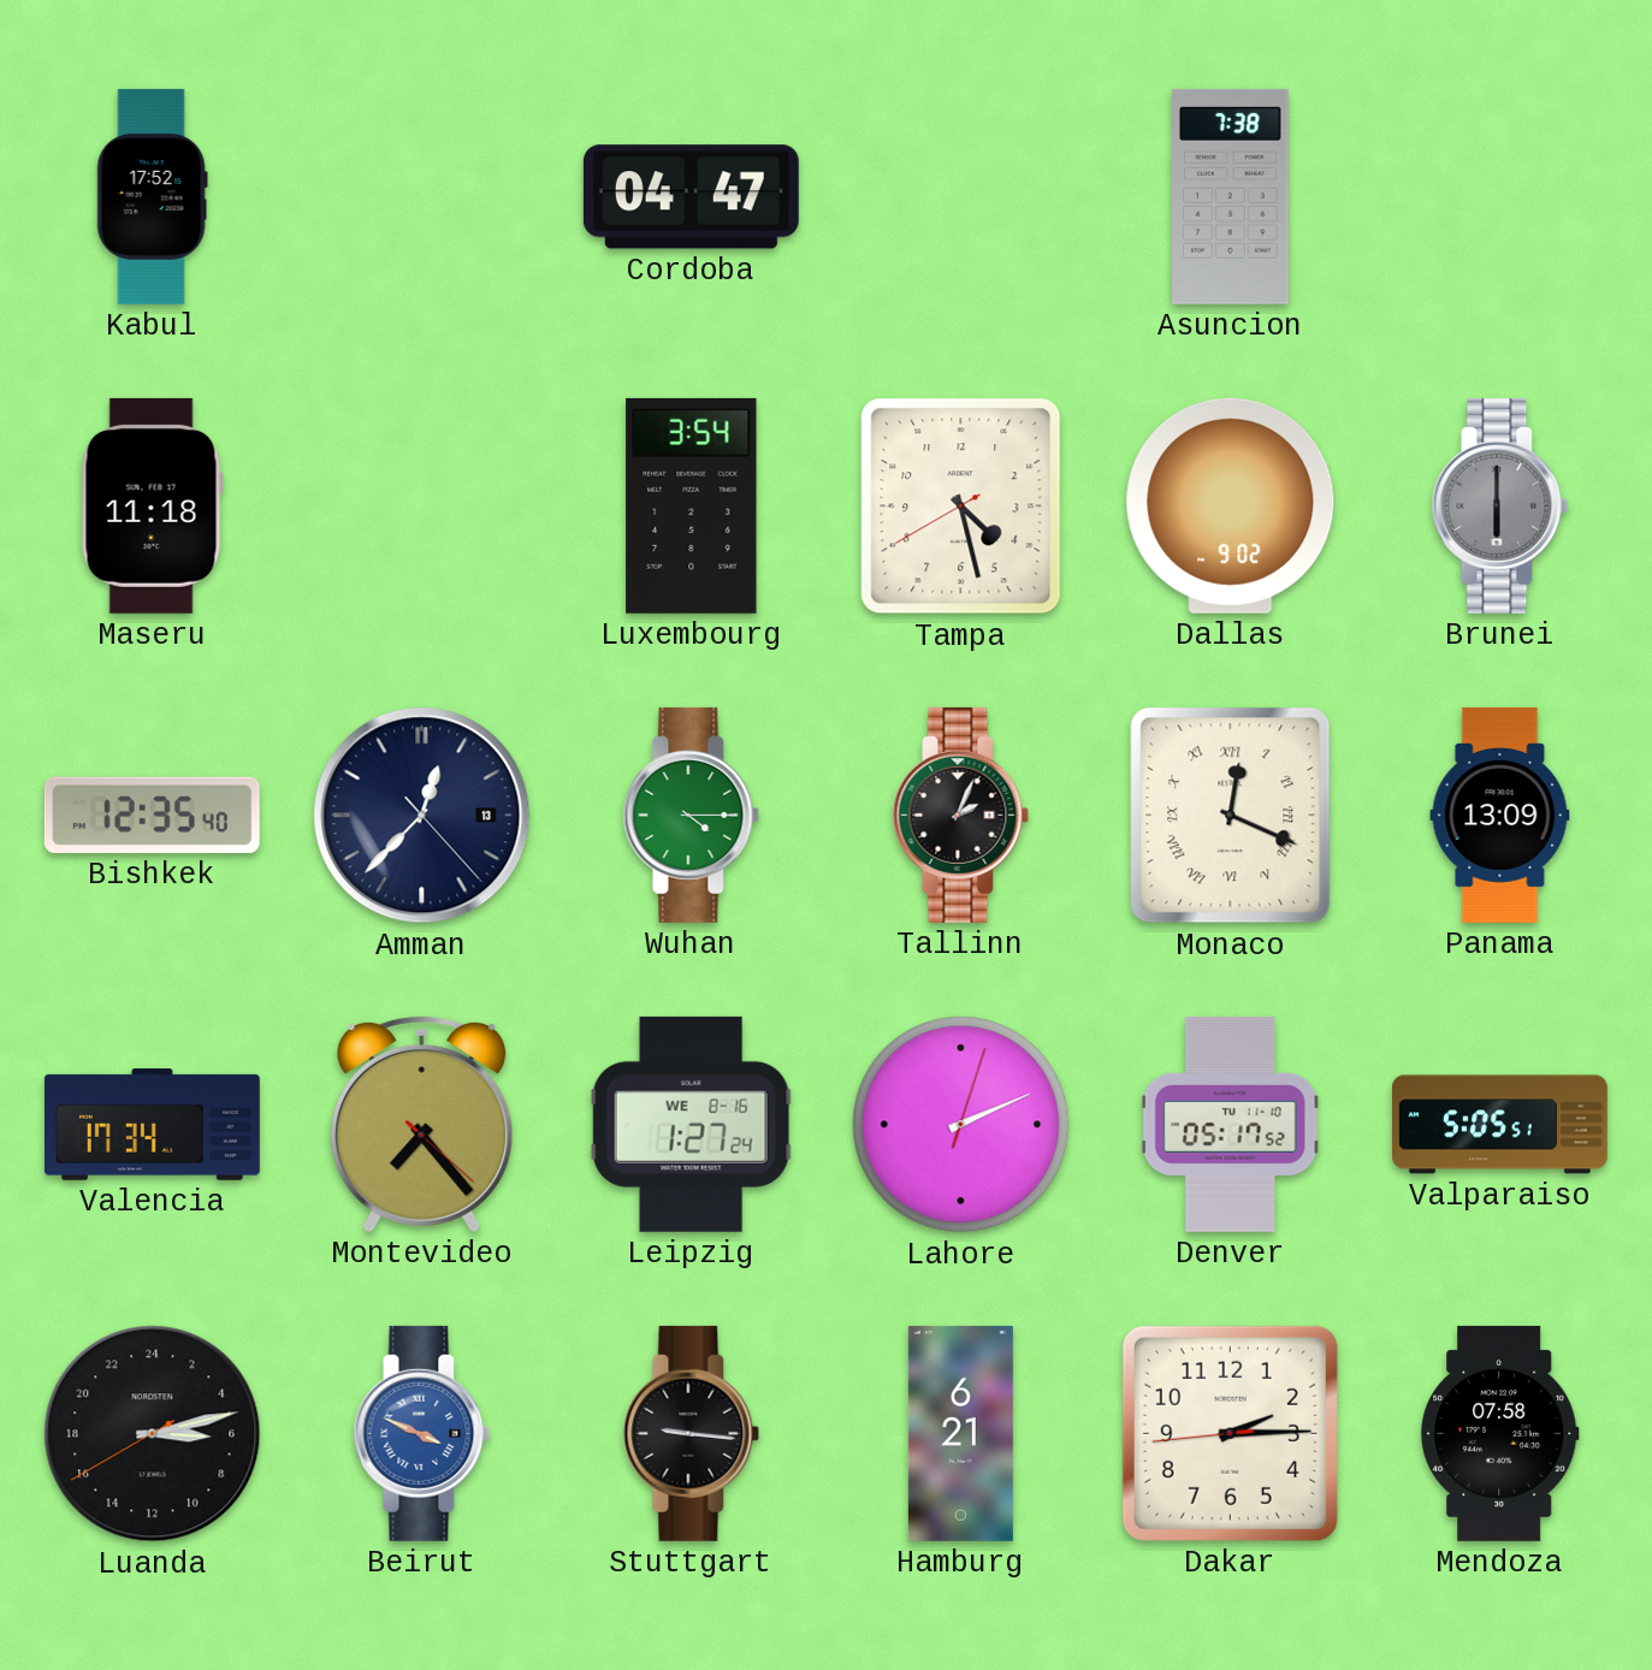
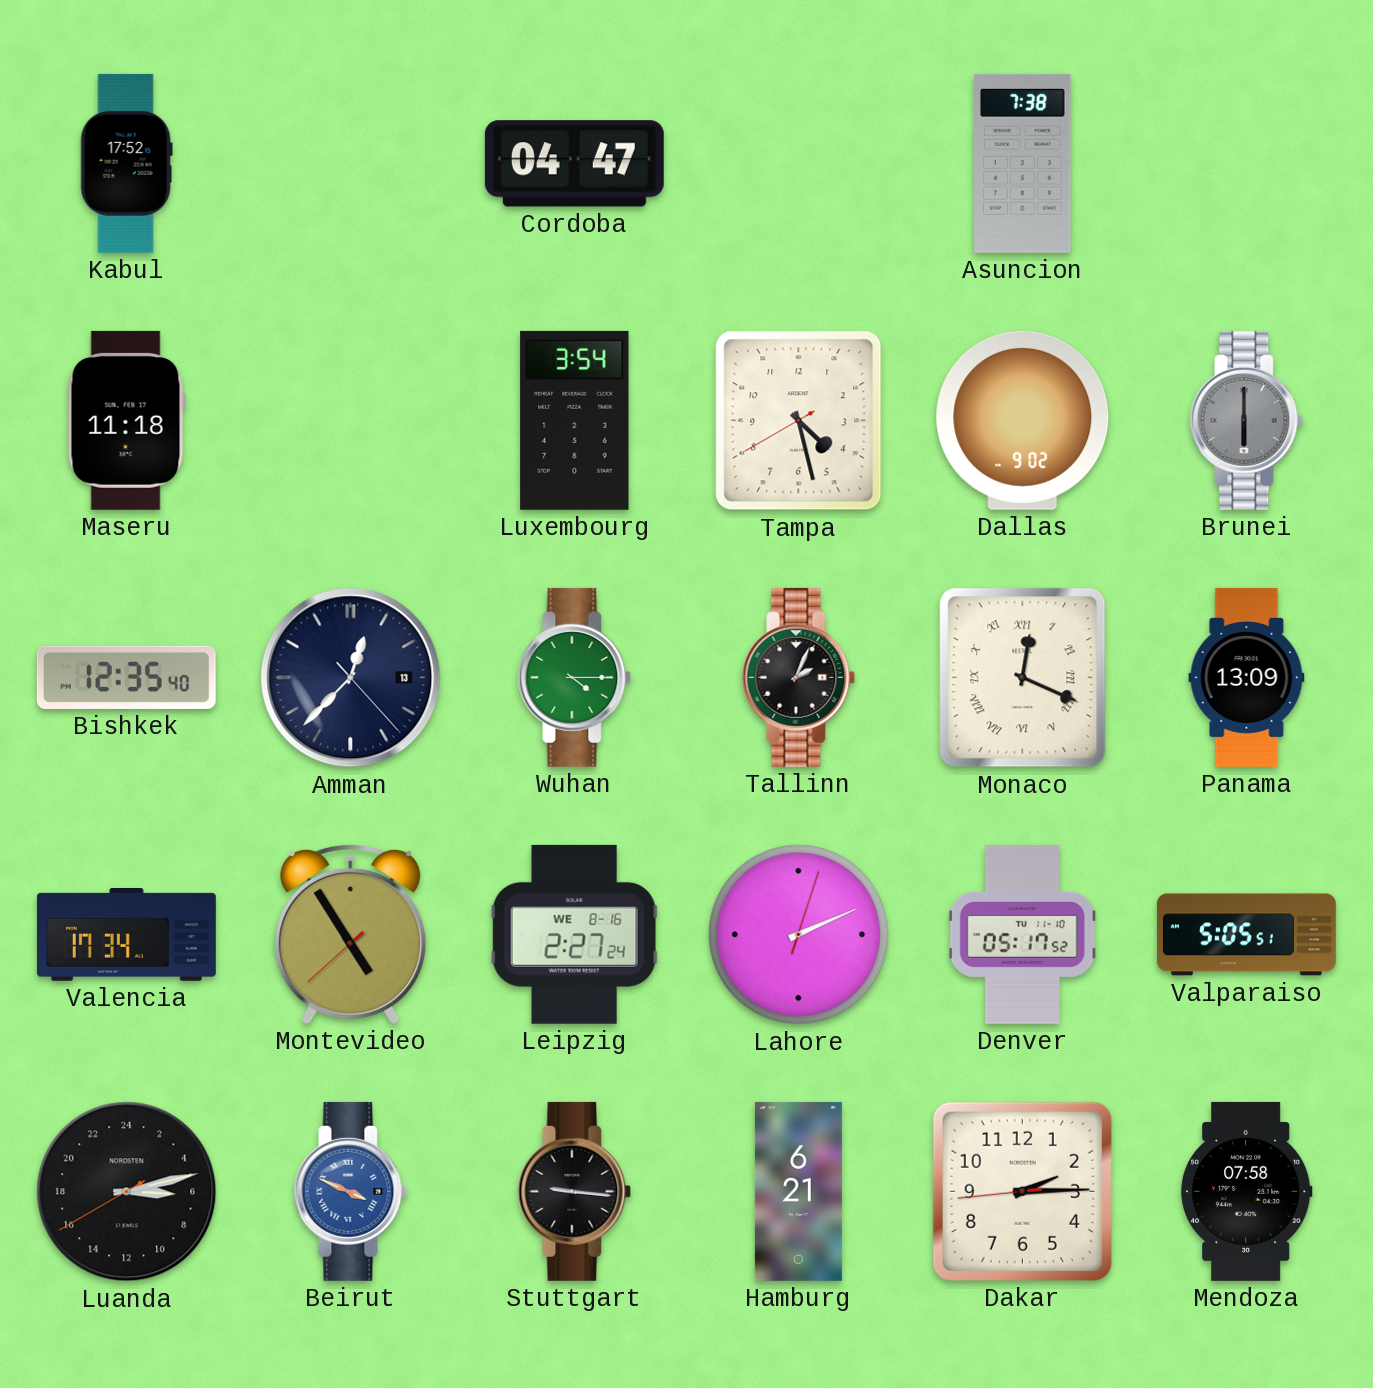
Montevideo: 7:23 -> 4:54
Leipzig: 1:27 -> 2:27
